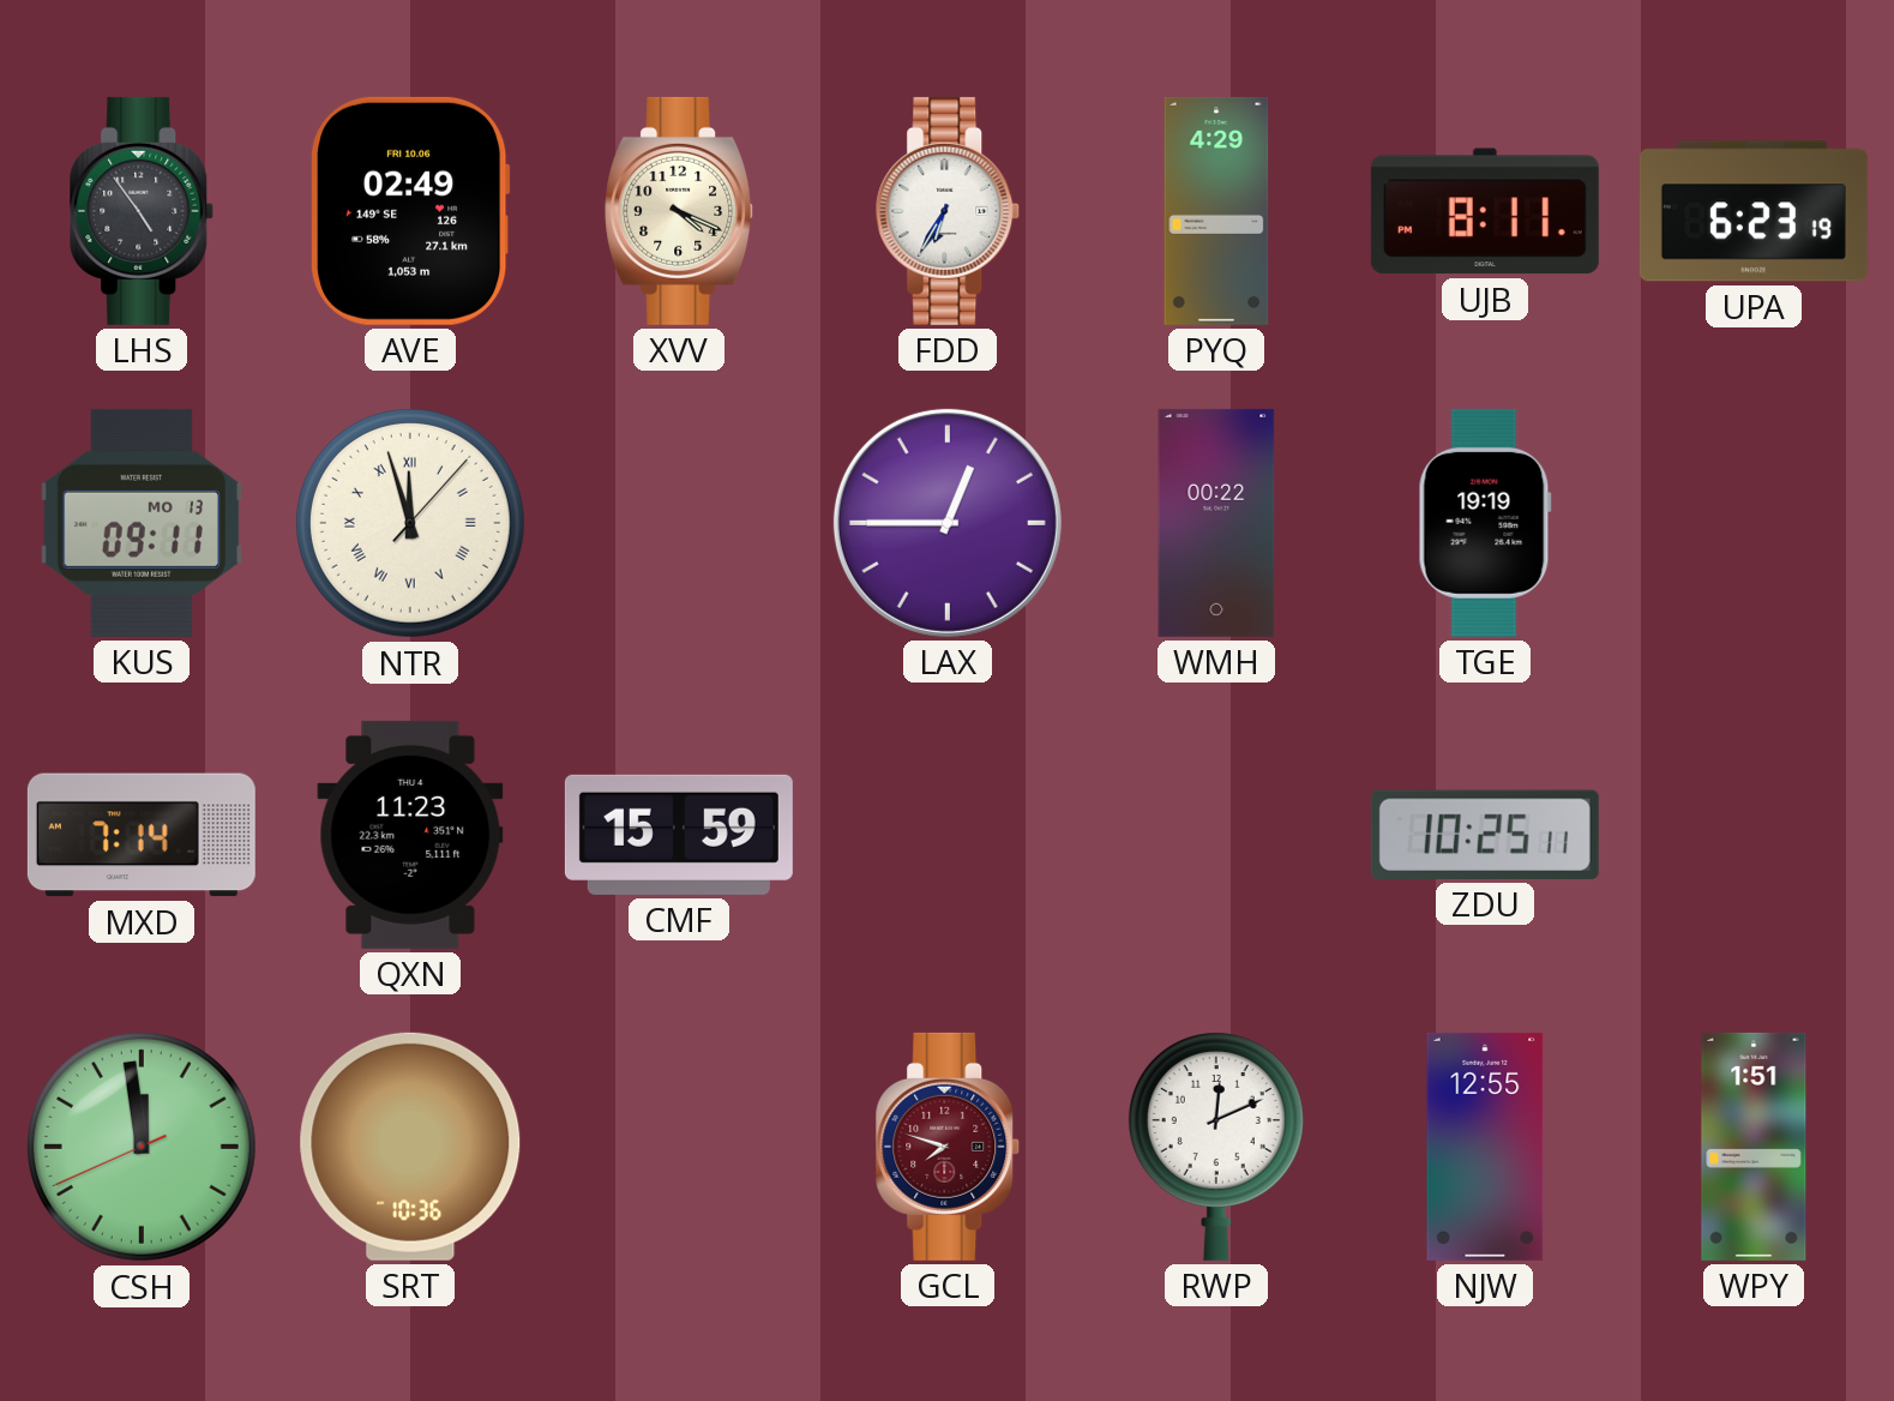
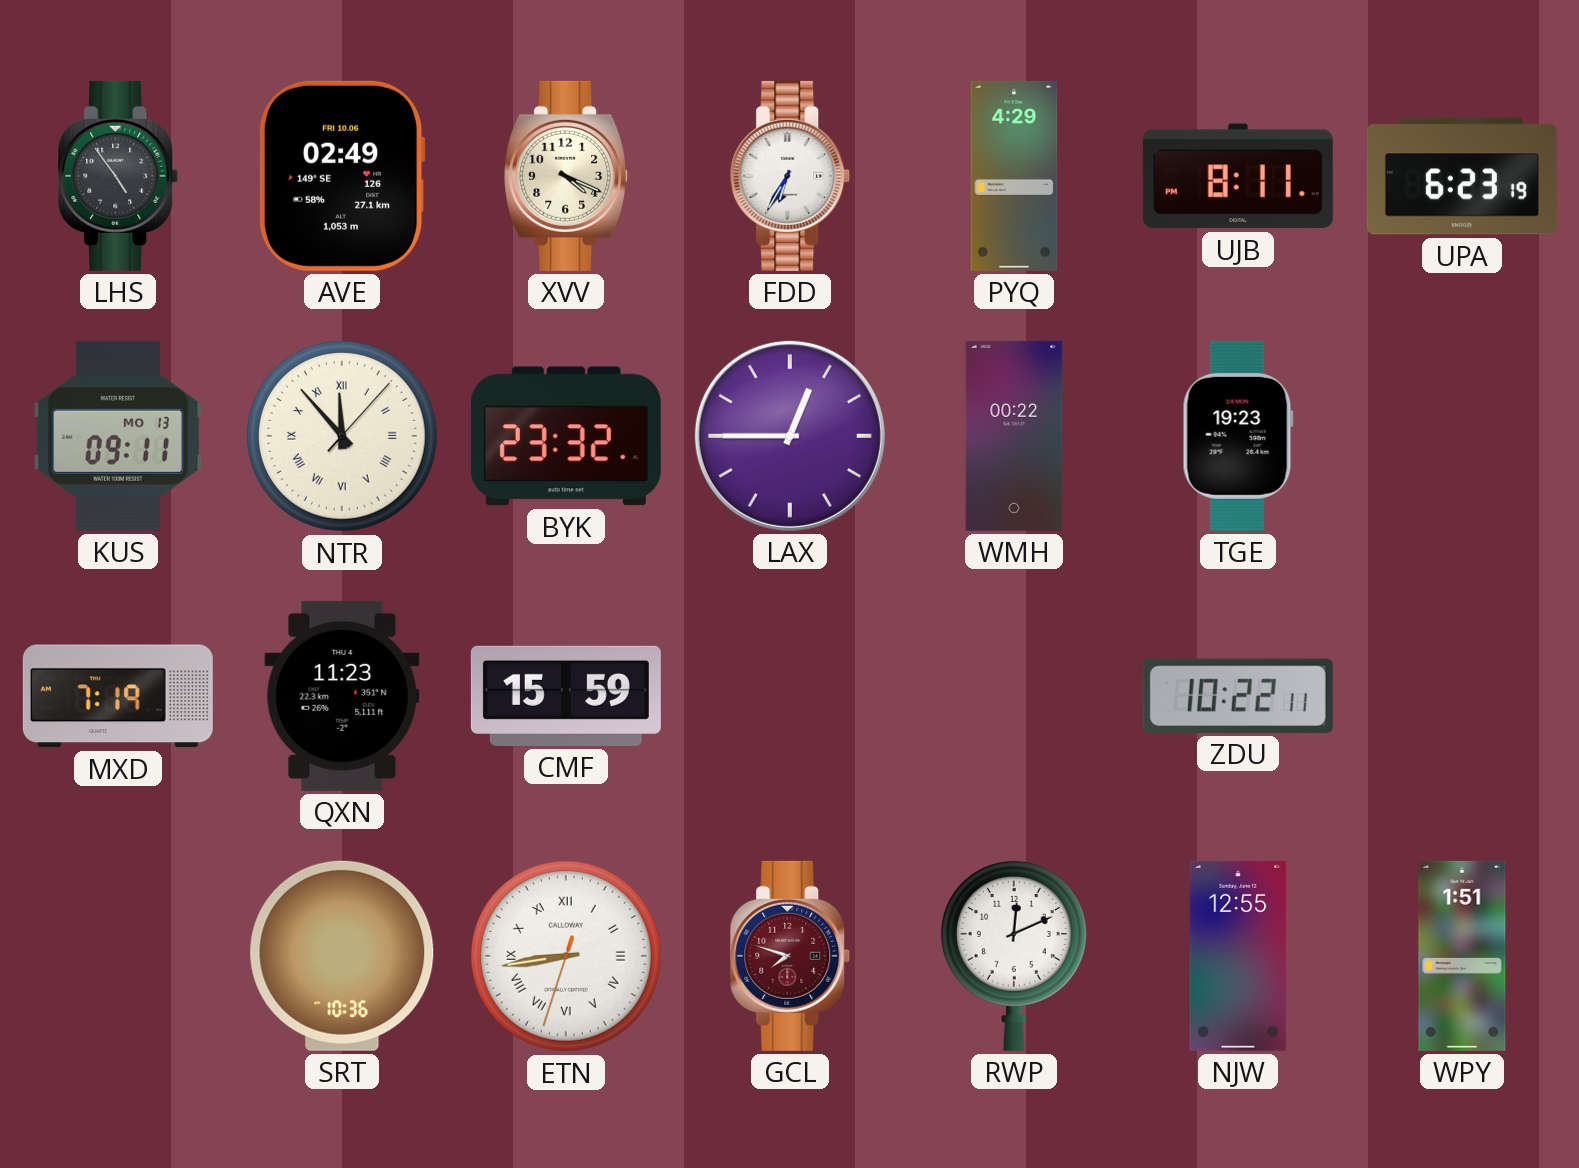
NTR: 11:57 -> 11:53
BYK: none -> 23:32
TGE: 19:19 -> 19:23
MXD: 7:14 -> 7:19
ZDU: 10:25 -> 10:22
CSH: 11:58 -> none
ETN: none -> 8:43
